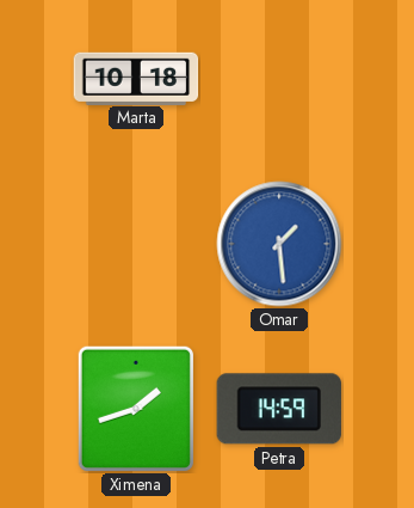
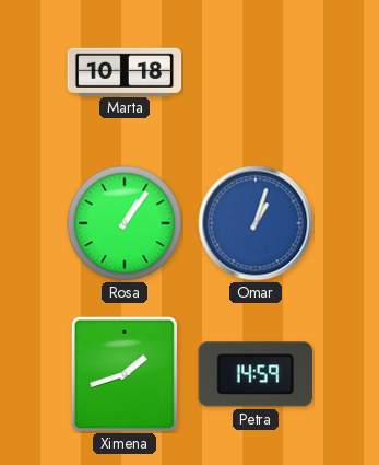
Rosa: none -> 1:06
Omar: 1:29 -> 1:03
